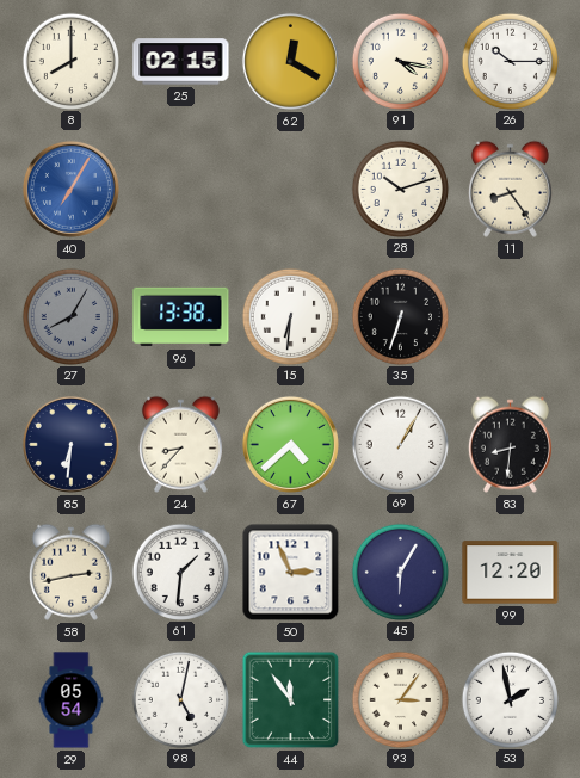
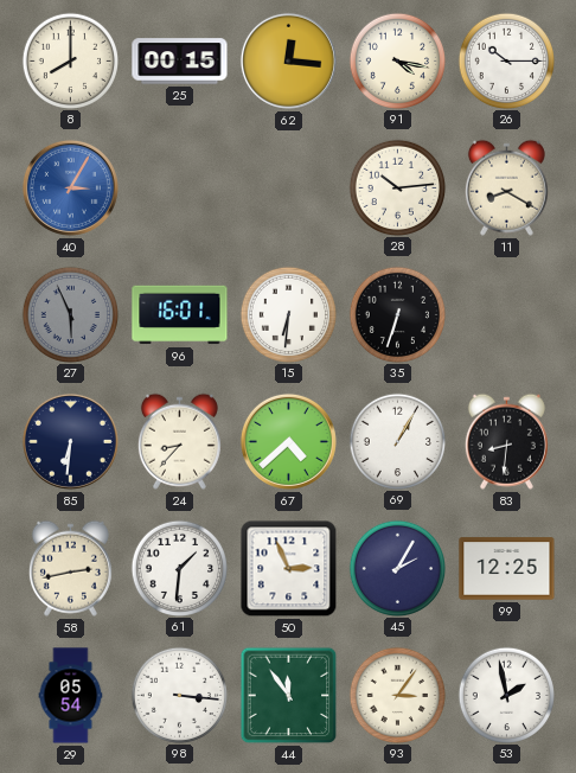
25: 02:15 -> 00:15
62: 12:20 -> 12:16
40: 7:05 -> 3:05
28: 10:12 -> 10:14
11: 8:24 -> 8:20
27: 8:05 -> 5:56
96: 13:38 -> 16:01
45: 6:05 -> 2:05
99: 12:20 -> 12:25
98: 5:02 -> 3:16
